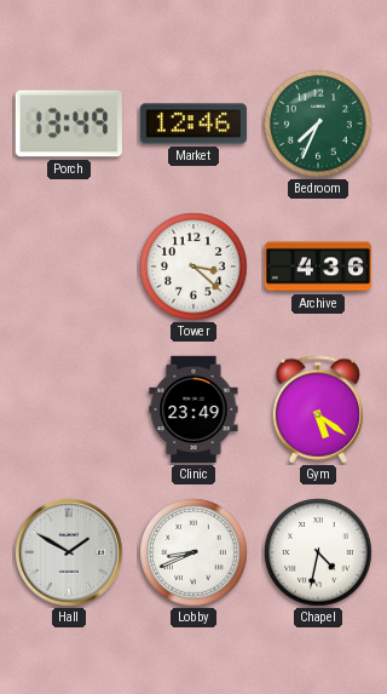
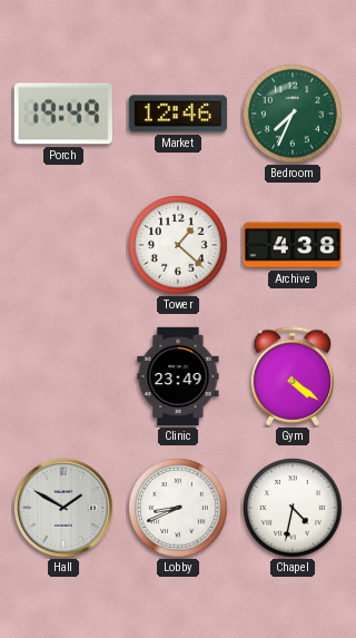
Porch: 13:49 -> 19:49
Tower: 3:22 -> 1:22
Archive: 4:36 -> 4:38
Gym: 5:21 -> 4:21
